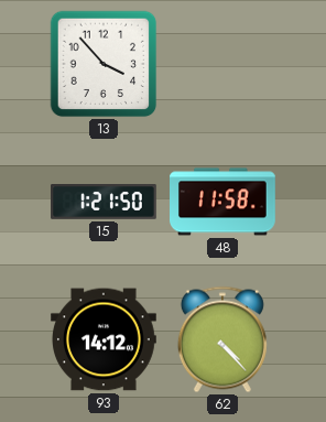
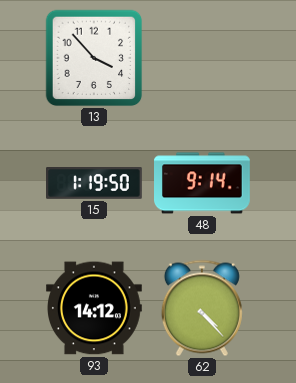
15: 1:21 -> 1:19
48: 11:58 -> 9:14
